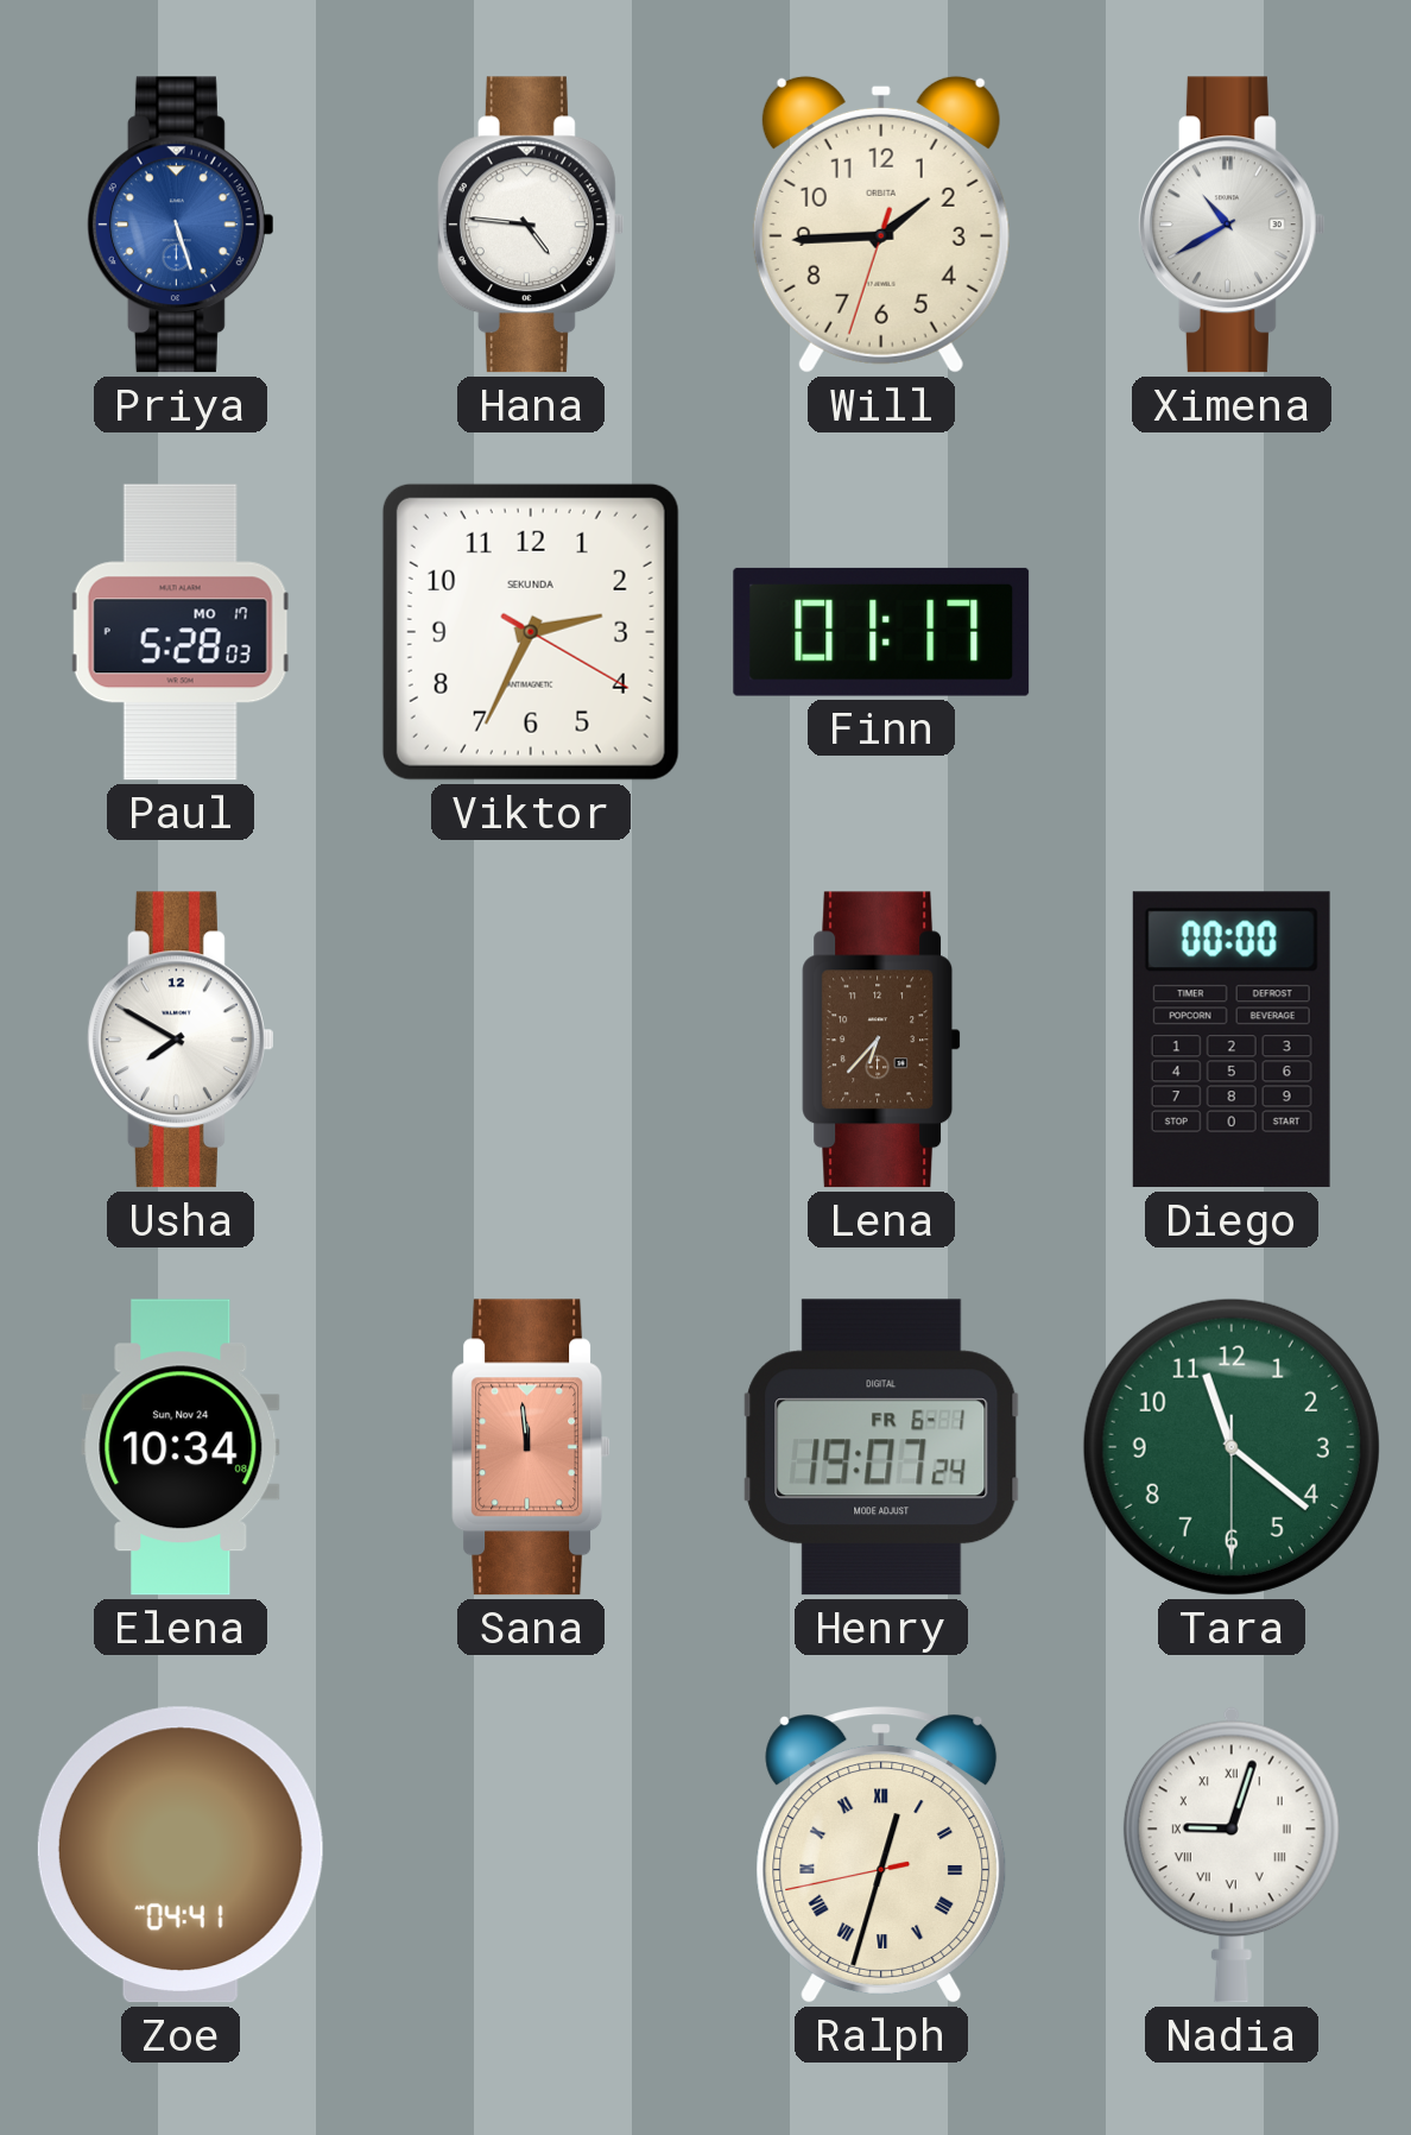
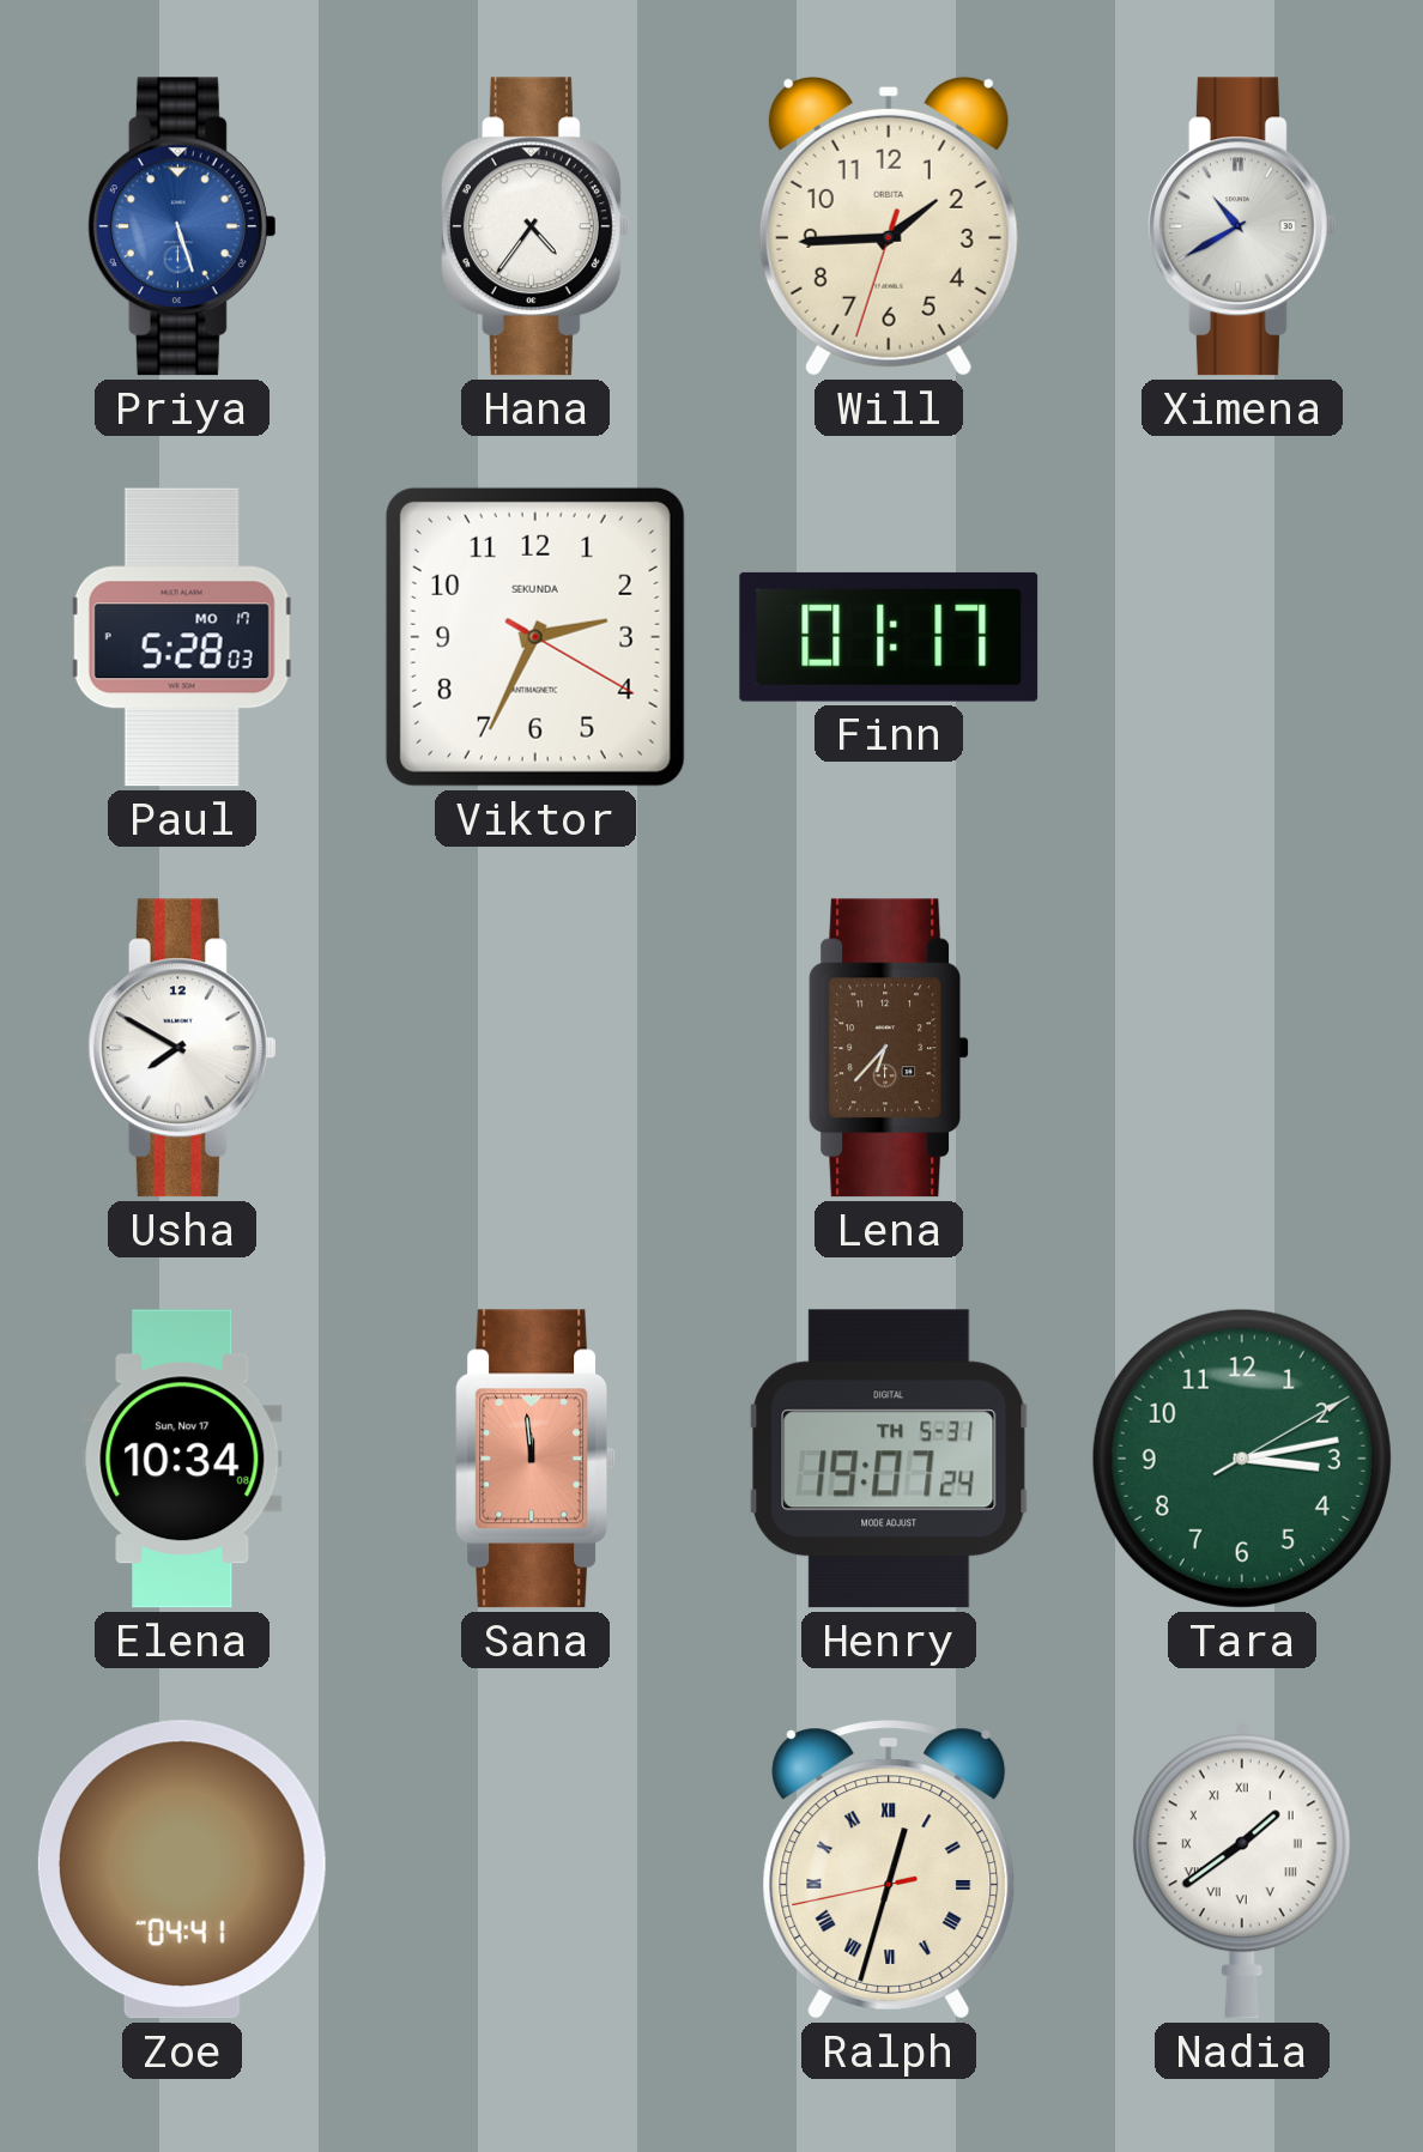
Hana: 4:46 -> 4:36
Diego: 00:00 -> none
Elena date: Sun, Nov 24 -> Sun, Nov 17
Henry date: FR 6-1 -> TH 5-31
Tara: 11:21 -> 3:13
Nadia: 9:03 -> 1:39
